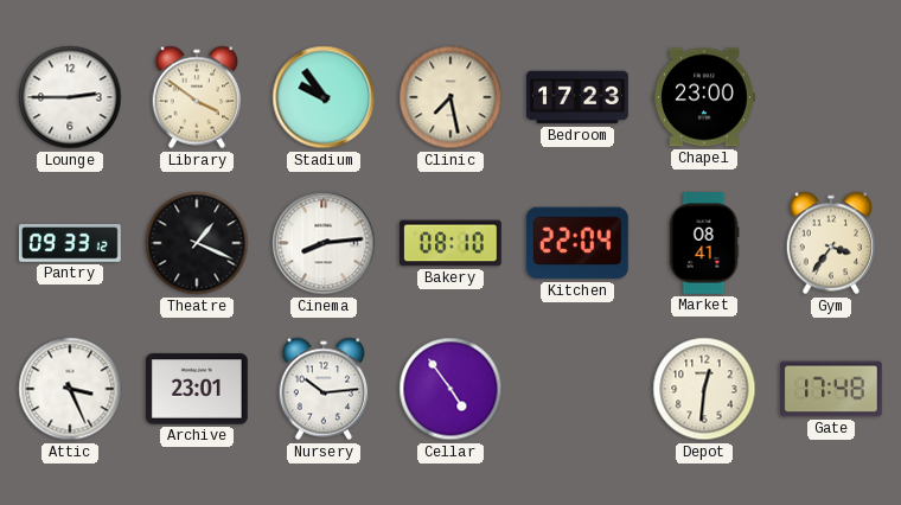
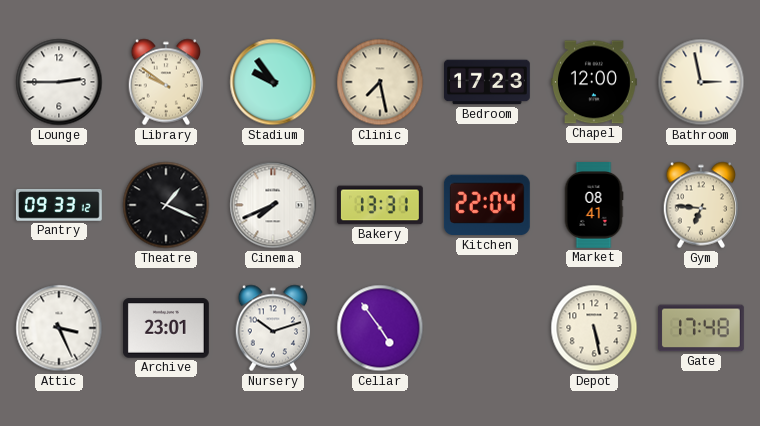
Library: 3:51 -> 9:51
Chapel: 23:00 -> 12:00
Bathroom: none -> 2:58
Cinema: 8:14 -> 7:41
Bakery: 08:10 -> 13:31
Gym: 3:36 -> 6:46
Nursery: 10:14 -> 10:12
Depot: 12:31 -> 5:28
